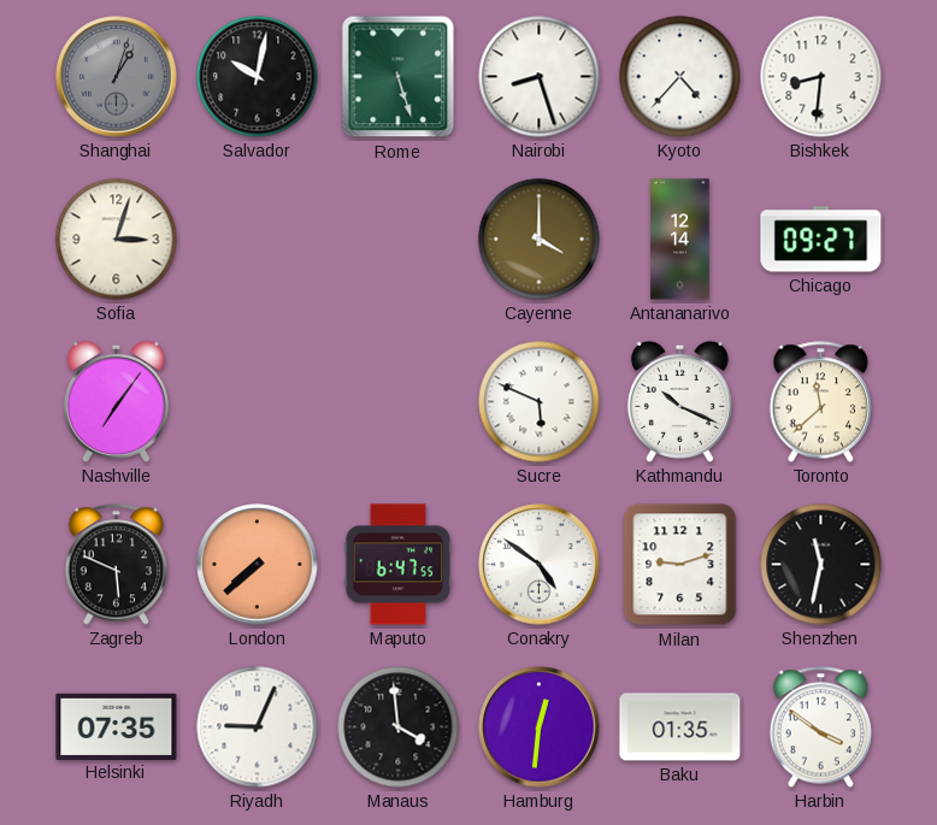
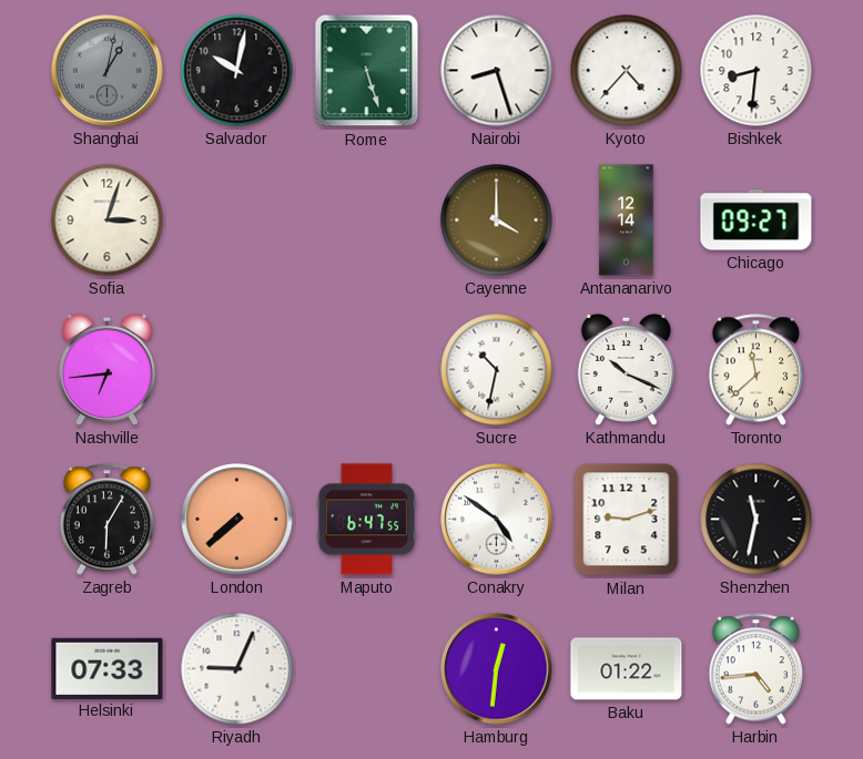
Shanghai: 1:03 -> 1:02
Nashville: 7:06 -> 6:44
Sucre: 5:49 -> 10:32
Zagreb: 5:49 -> 6:05
Helsinki: 07:35 -> 07:33
Manaus: 3:59 -> none
Baku: 01:35 -> 01:22
Harbin: 3:51 -> 4:44
